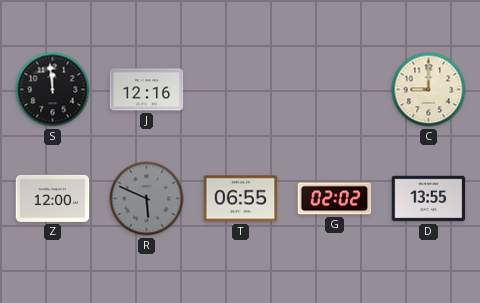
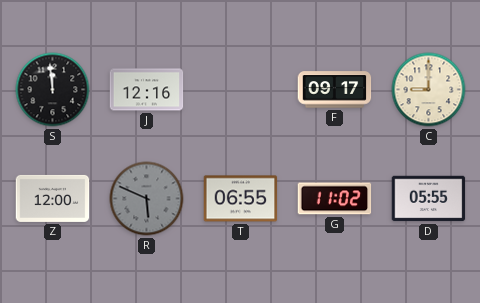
F: none -> 09:17
G: 02:02 -> 11:02
D: 13:55 -> 05:55
